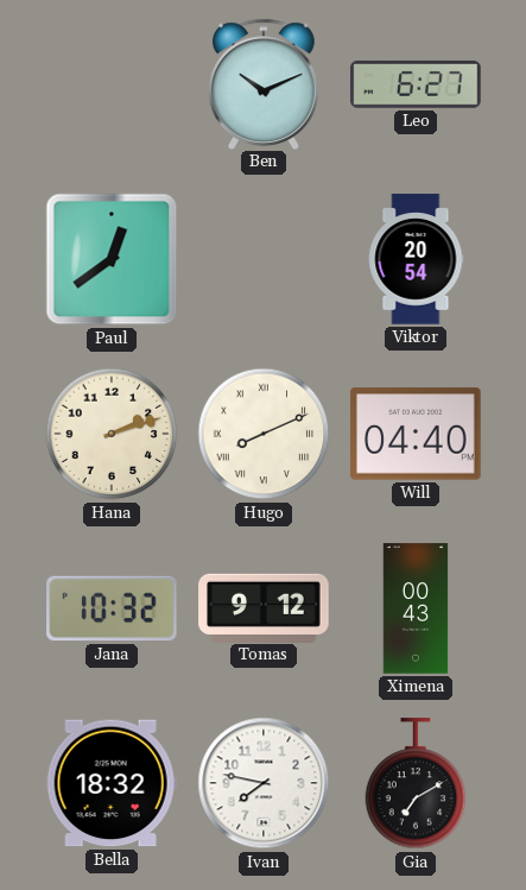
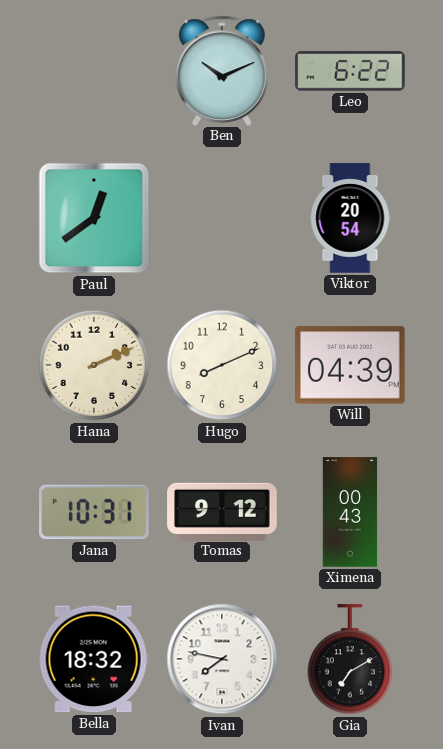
Leo: 6:27 -> 6:22
Hana: 2:12 -> 2:11
Hugo numerals: Roman -> Arabic
Will: 04:40 -> 04:39
Jana: 10:32 -> 10:31
